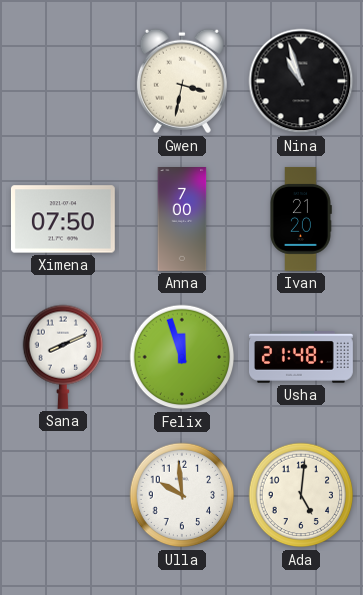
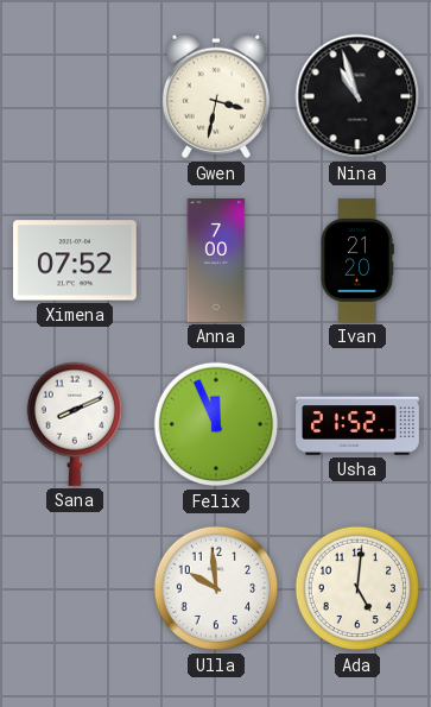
Ximena: 07:50 -> 07:52
Felix: 11:57 -> 11:56
Usha: 21:48 -> 21:52
